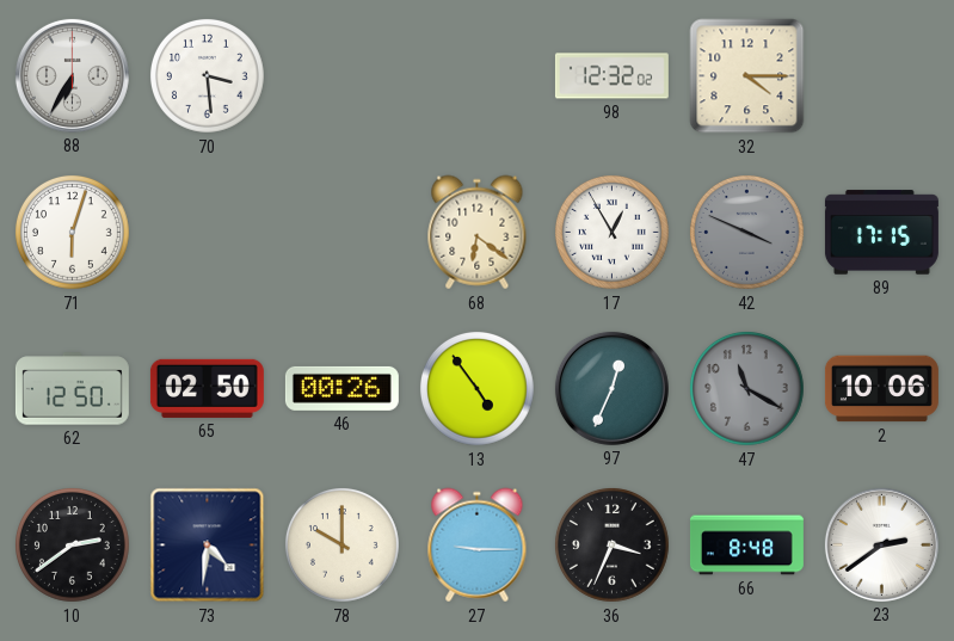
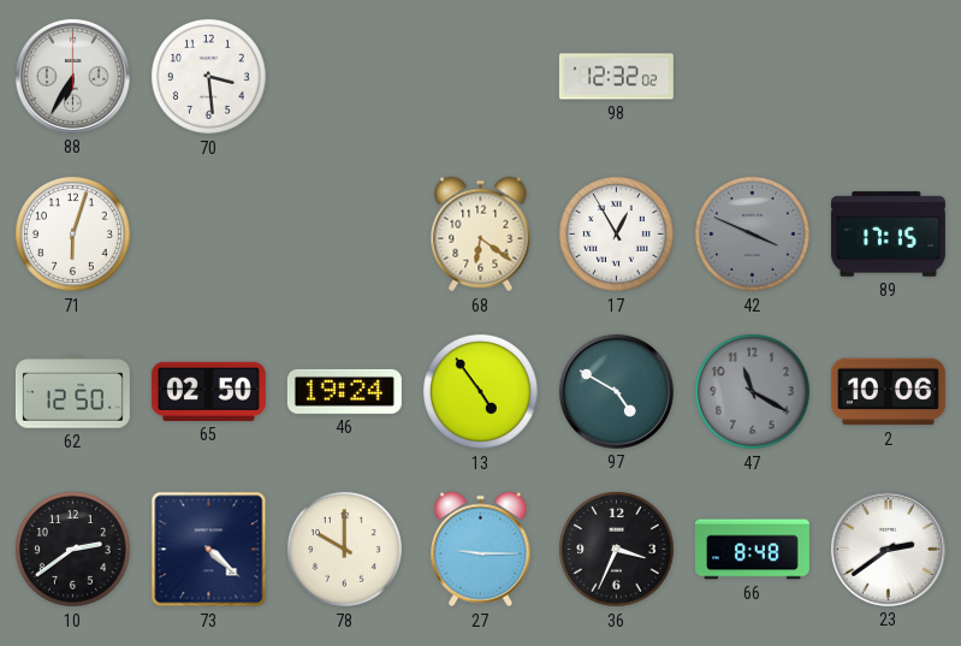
32: 4:15 -> none
46: 00:26 -> 19:24
97: 12:34 -> 4:50
73: 4:31 -> 4:22
